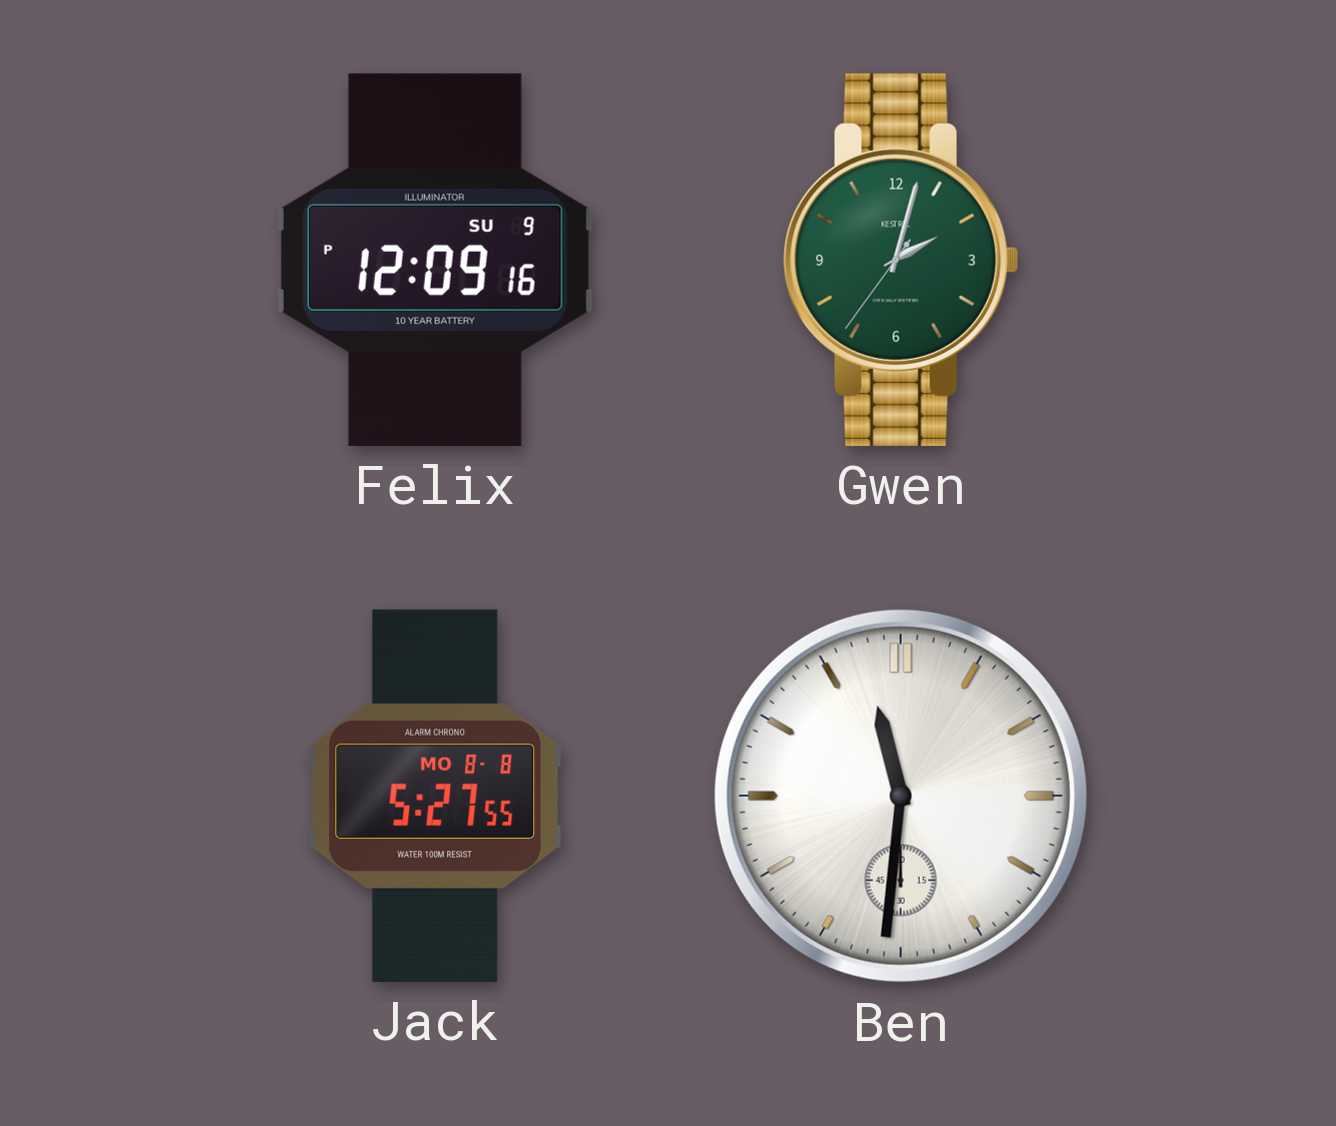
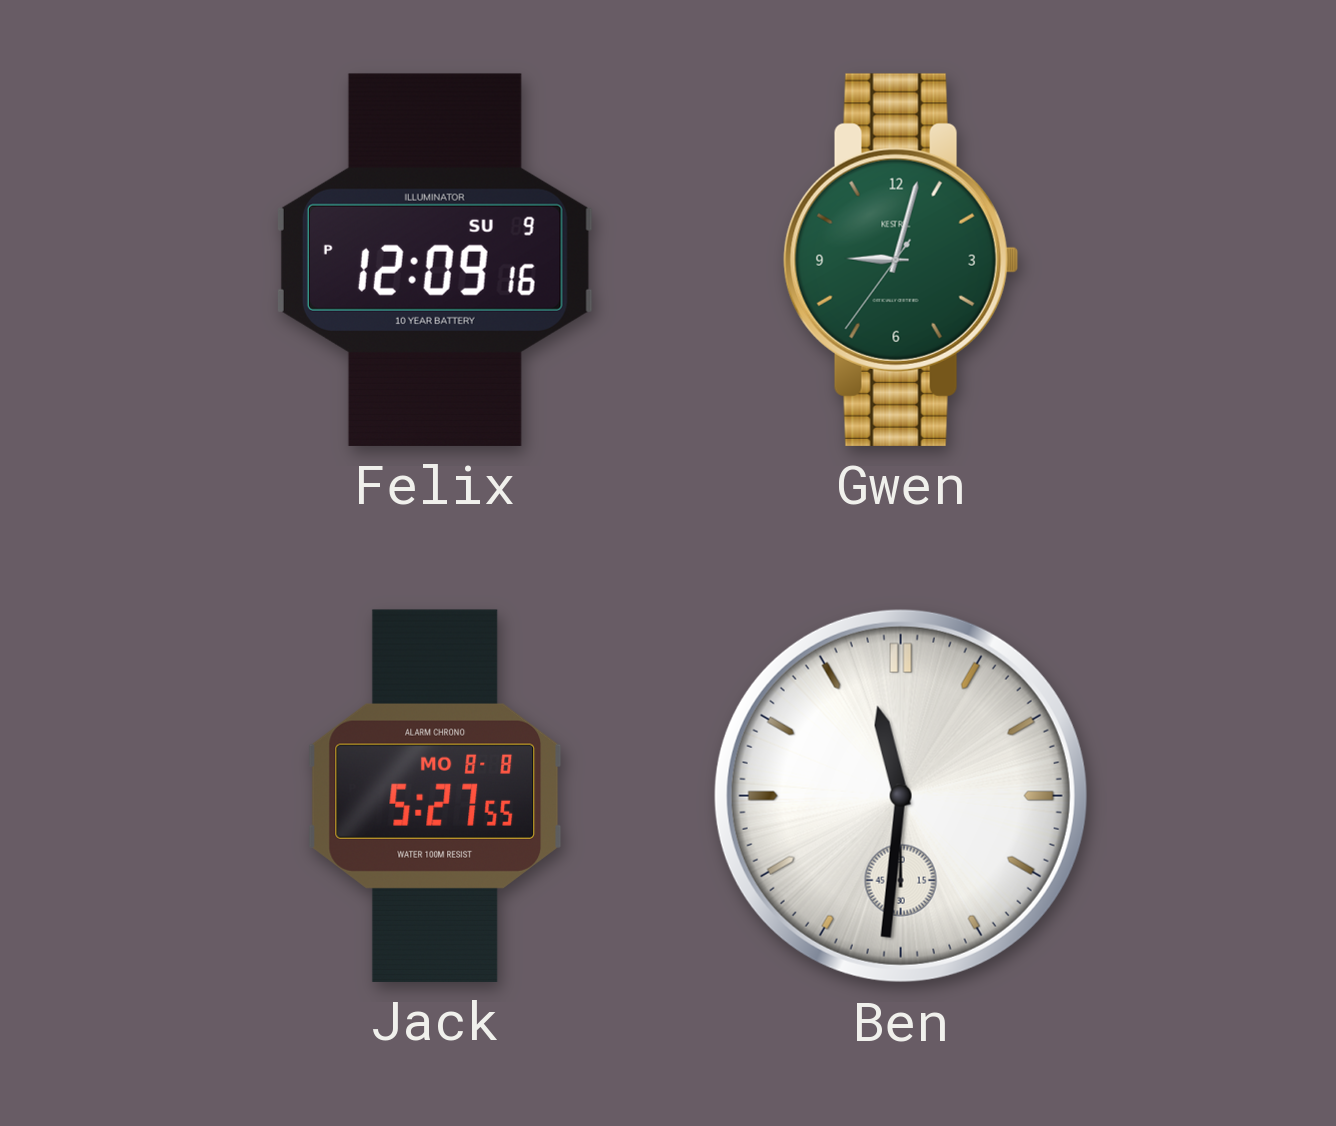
Gwen: 2:02 -> 9:02
